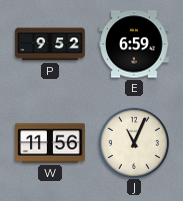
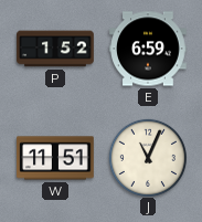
P: 9:52 -> 1:52
W: 11:56 -> 11:51
